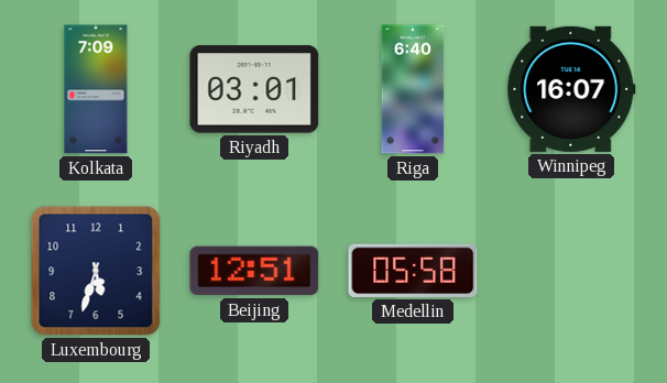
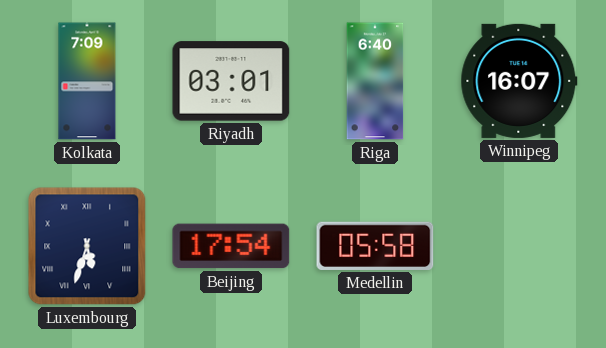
Luxembourg numerals: Arabic -> Roman
Beijing: 12:51 -> 17:54
